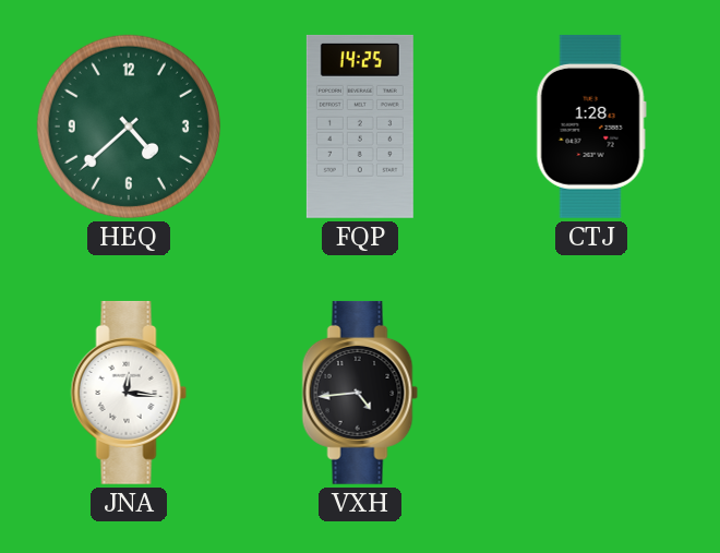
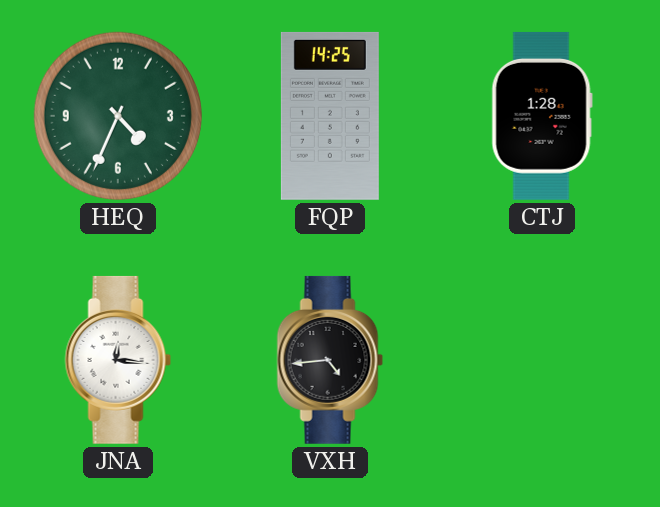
HEQ: 4:38 -> 4:34
